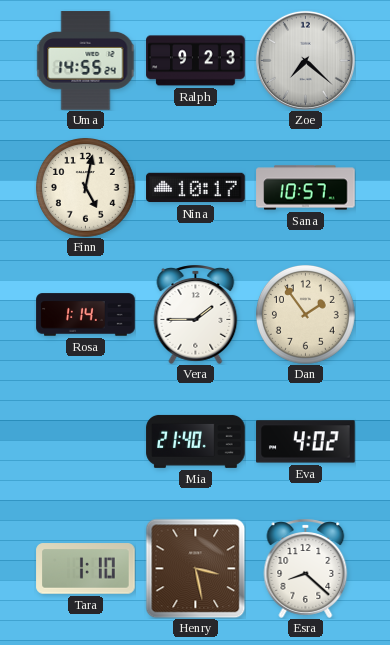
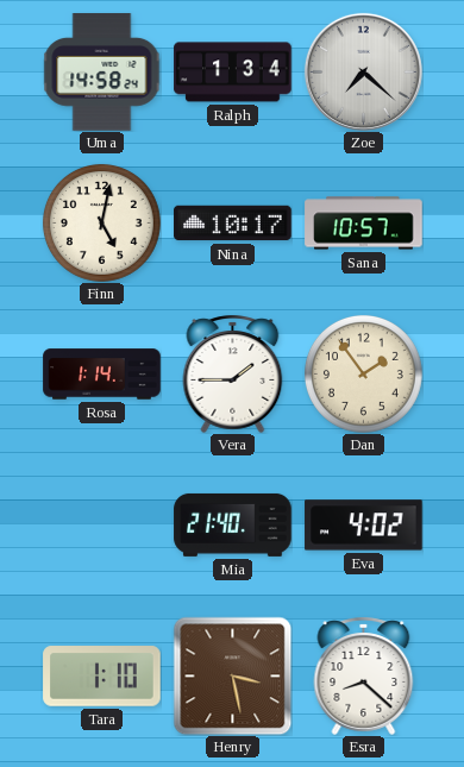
Uma: 14:55 -> 14:58
Ralph: 9:23 -> 1:34
